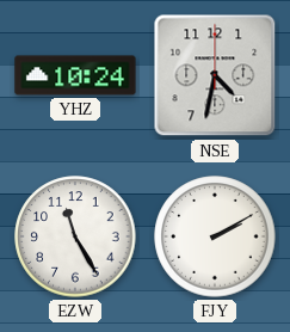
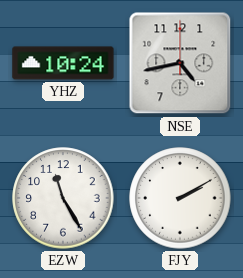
NSE: 4:32 -> 4:43
